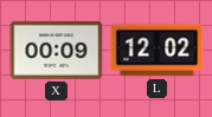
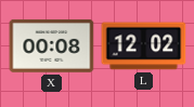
X: 00:09 -> 00:08
